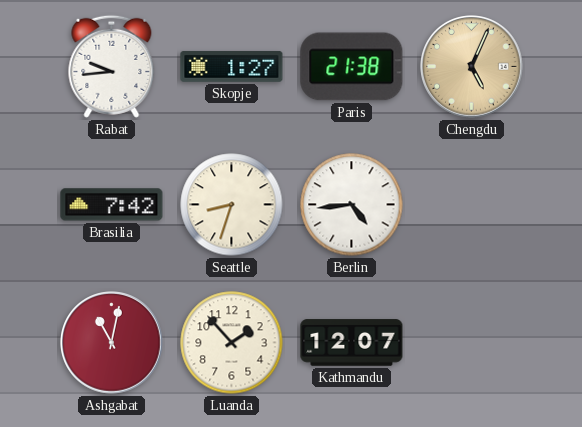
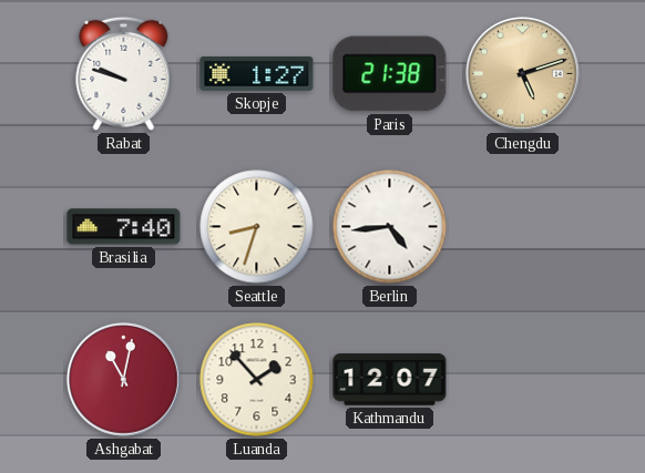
Rabat: 9:44 -> 9:48
Chengdu: 5:04 -> 5:12
Brasilia: 7:42 -> 7:40
